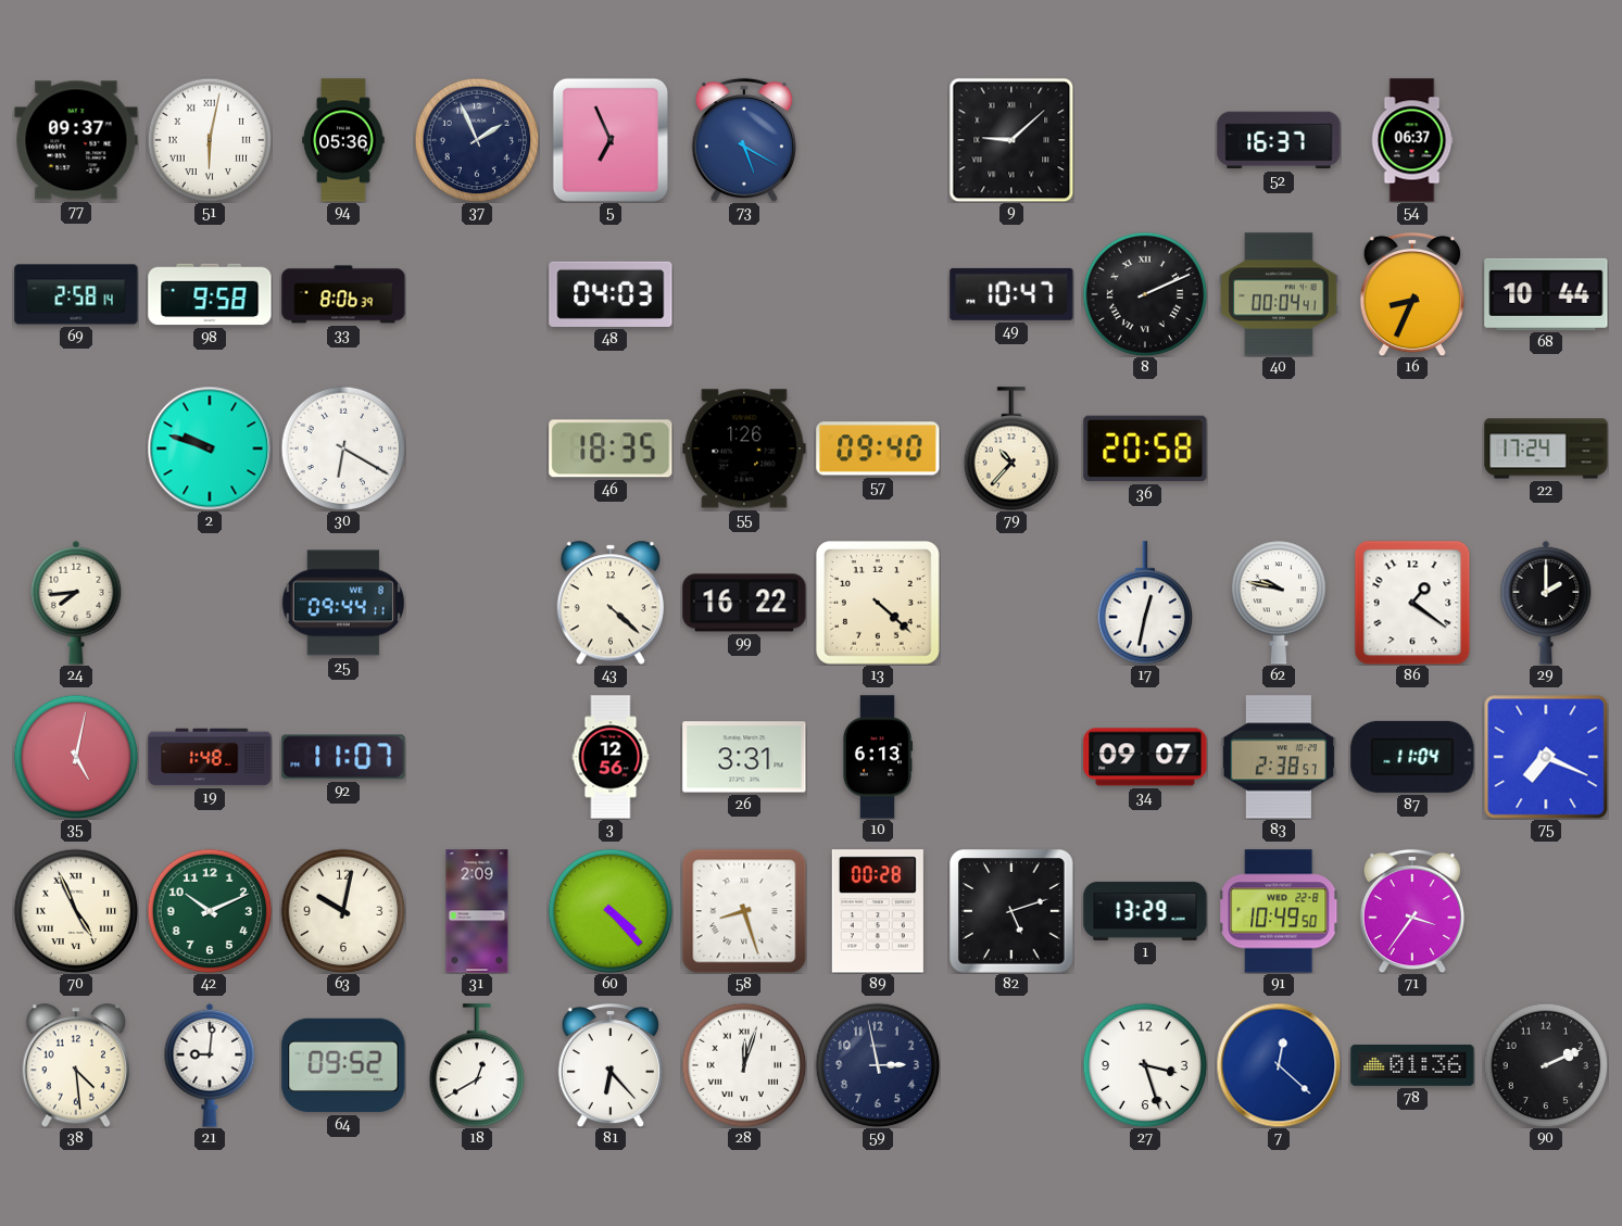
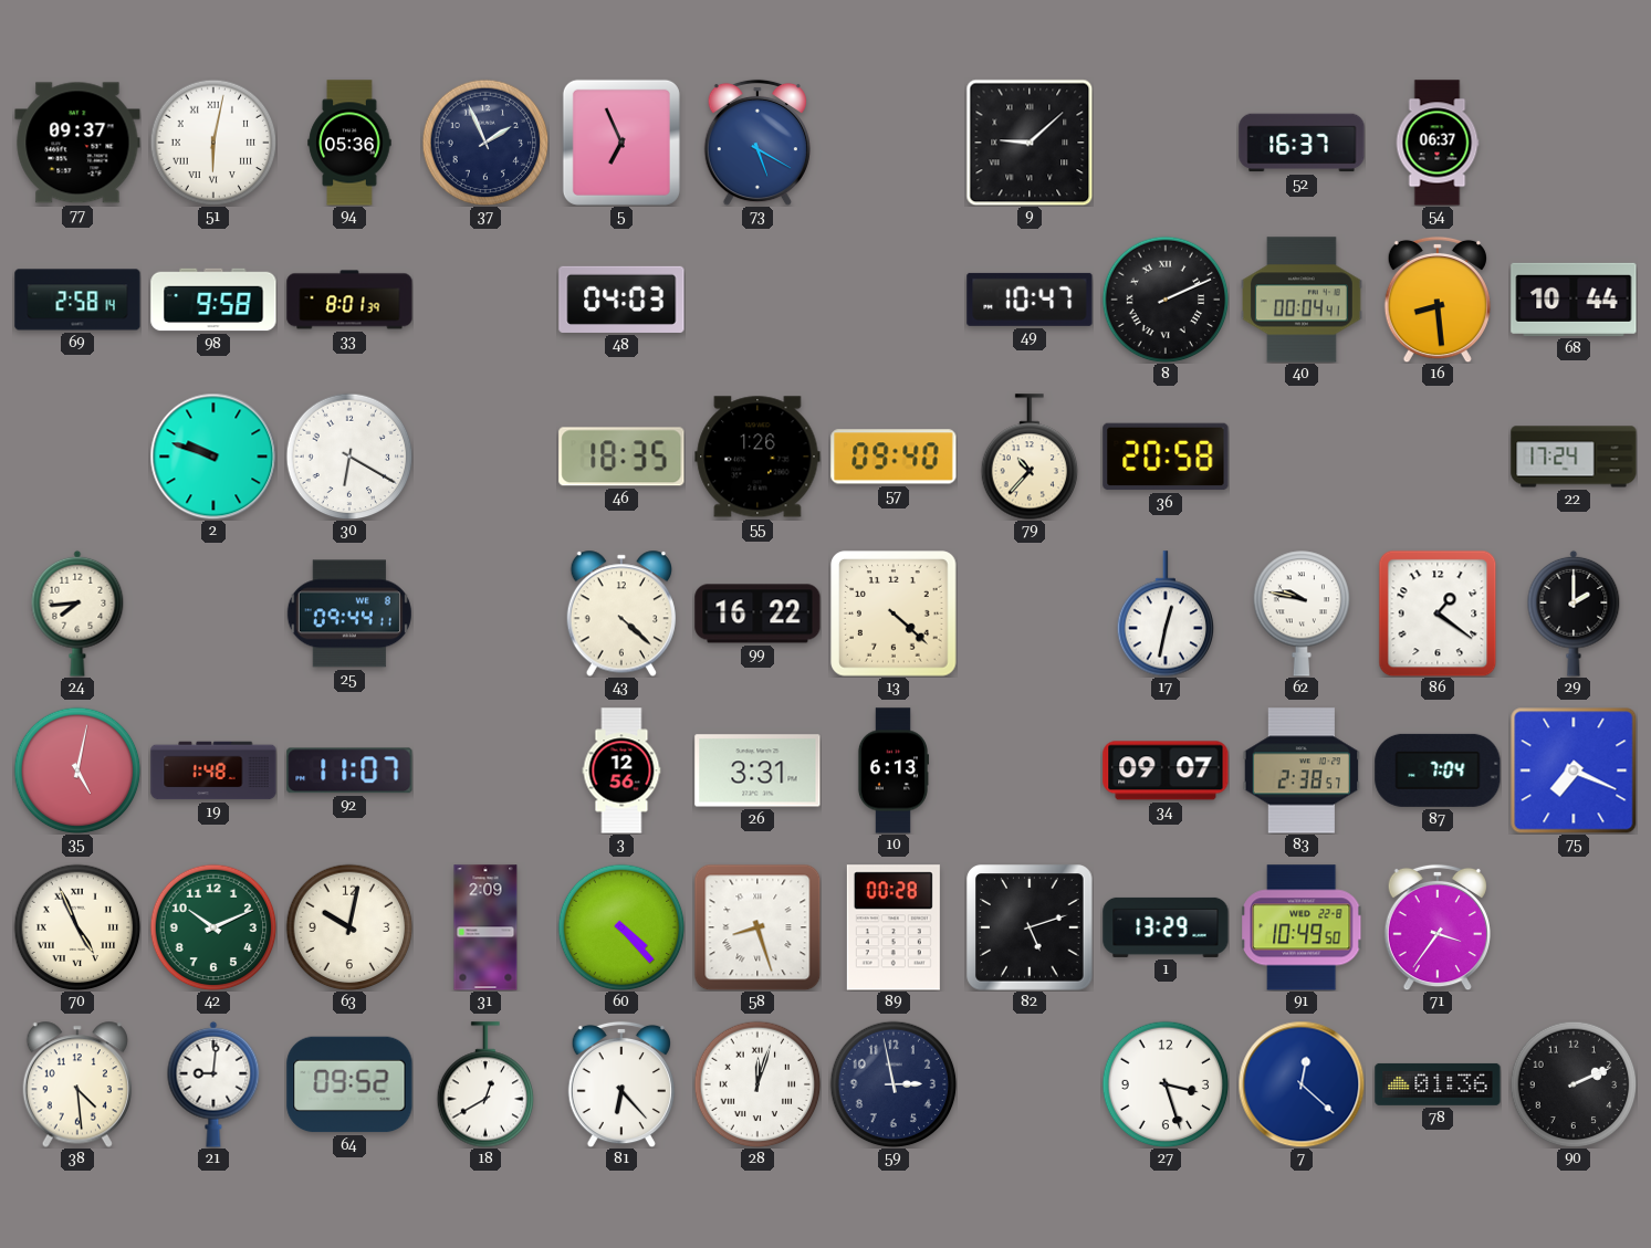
33: 8:06 -> 8:01
16: 8:34 -> 8:29
87: 11:04 -> 7:04
